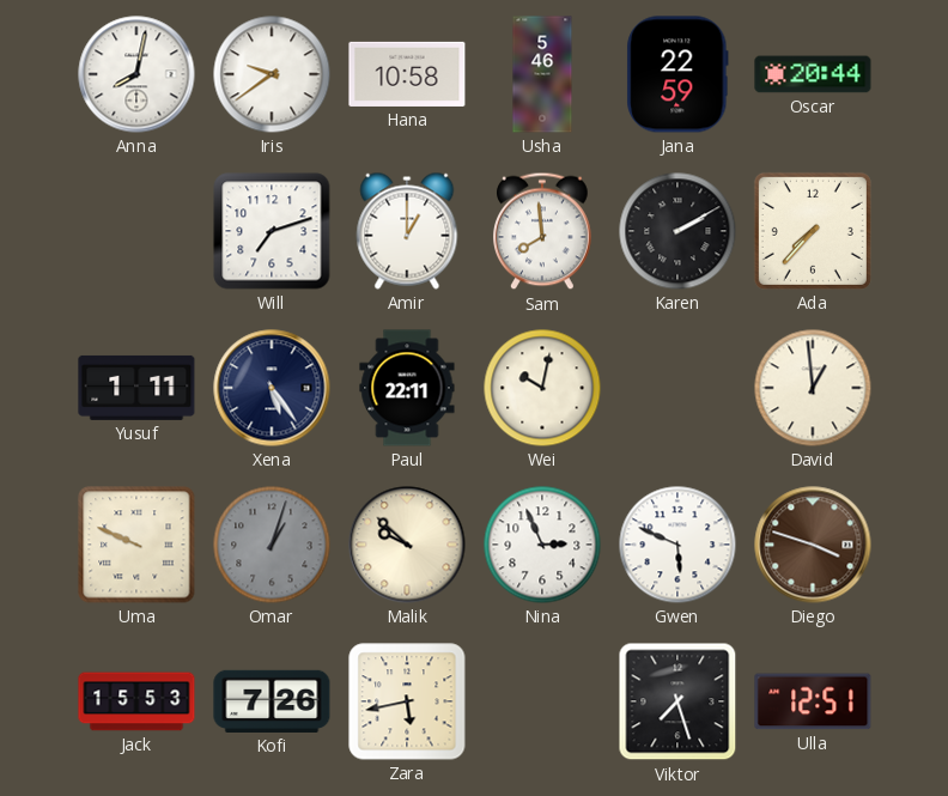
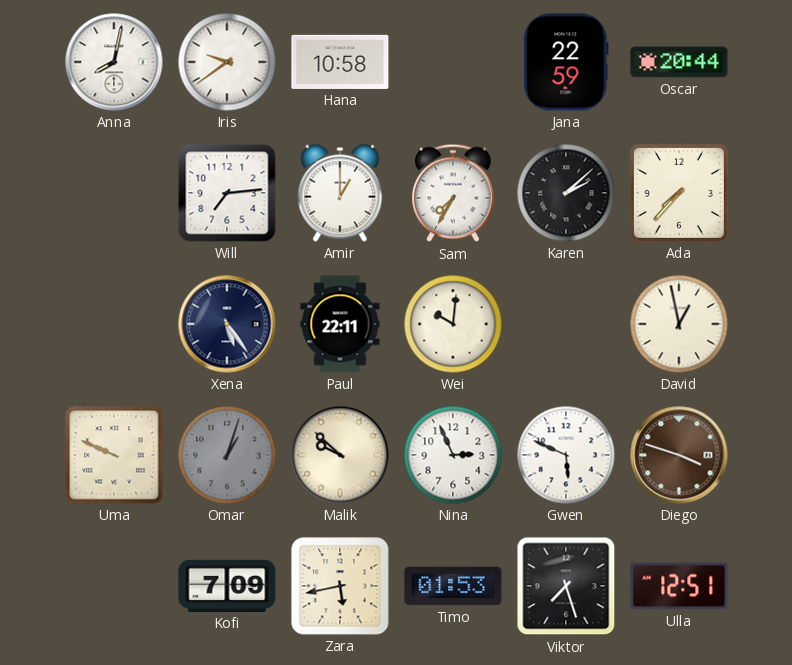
Usha: 5:46 -> none
Will: 7:12 -> 7:14
Sam: 7:59 -> 7:35
Karen: 2:10 -> 2:08
Yusuf: 1:11 -> none
Wei: 10:02 -> 10:01
David: 12:59 -> 12:58
Jack: 15:53 -> none
Kofi: 7:26 -> 7:09
Timo: none -> 01:53
